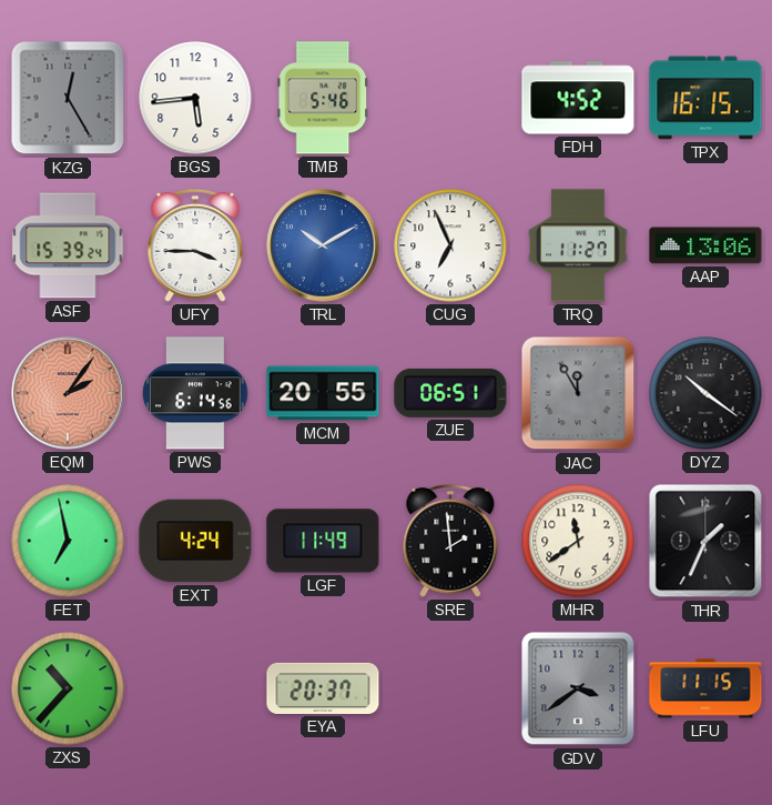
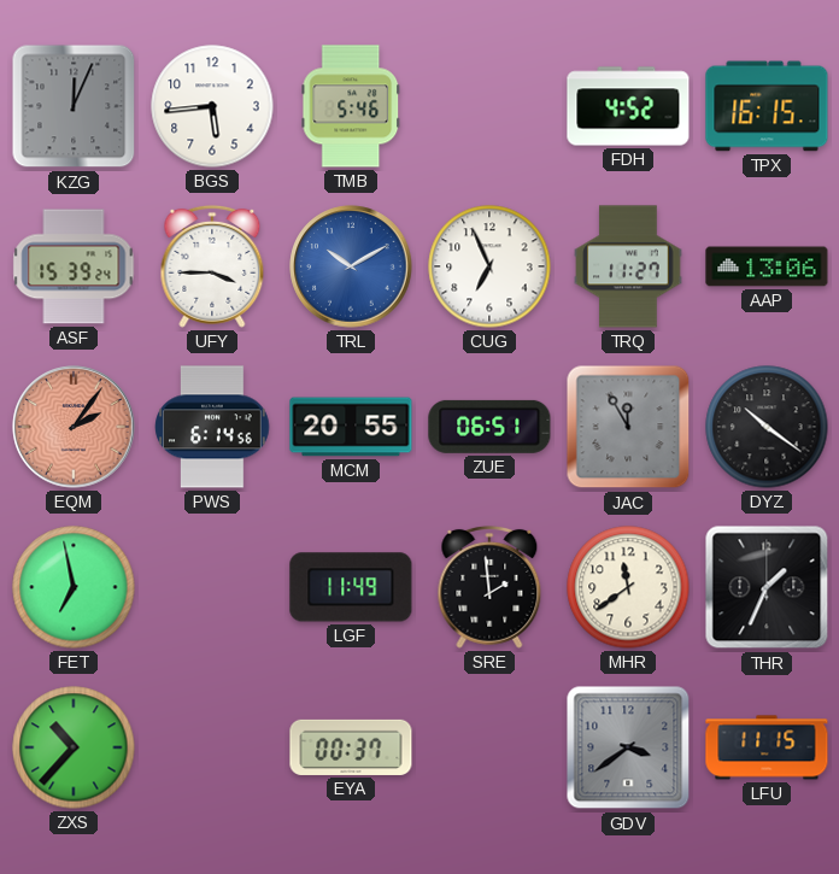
KZG: 12:25 -> 12:04
EXT: 4:24 -> none
EYA: 20:37 -> 00:37
